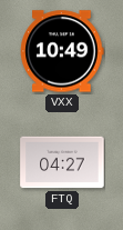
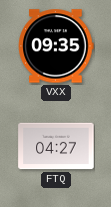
VXX: 10:49 -> 09:35
